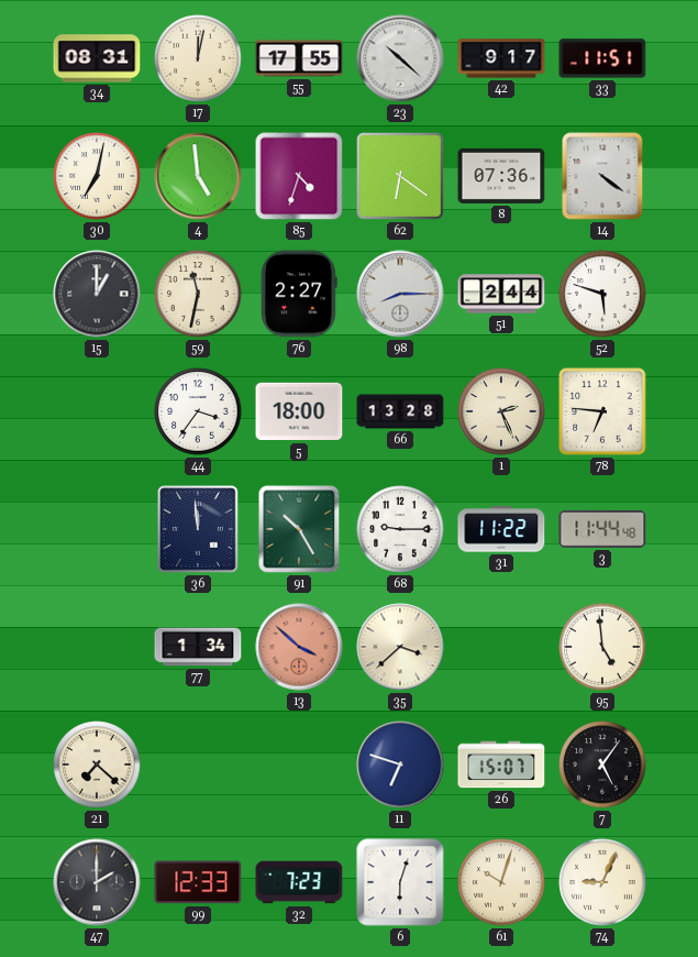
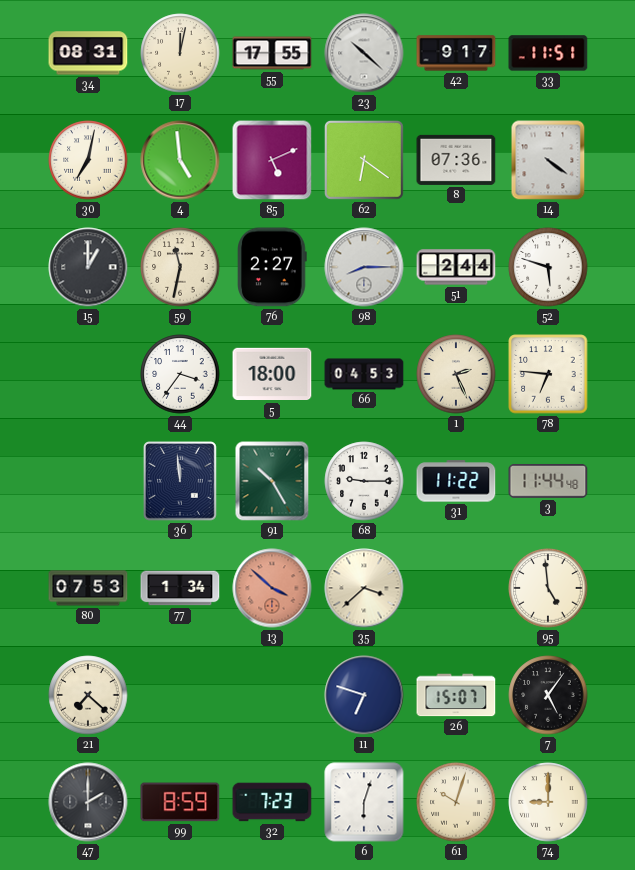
85: 4:33 -> 5:11
66: 13:28 -> 04:53
80: none -> 07:53
99: 12:33 -> 8:59
74: 9:04 -> 9:00
